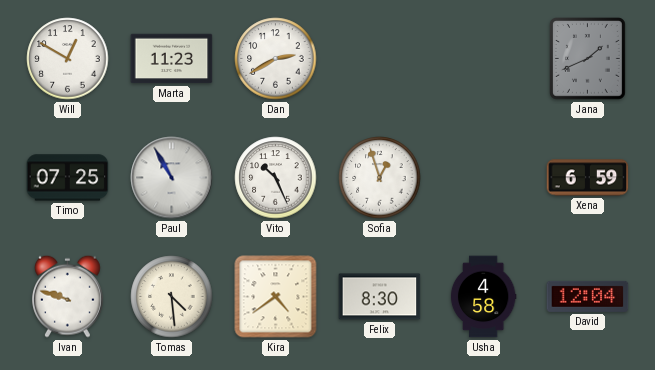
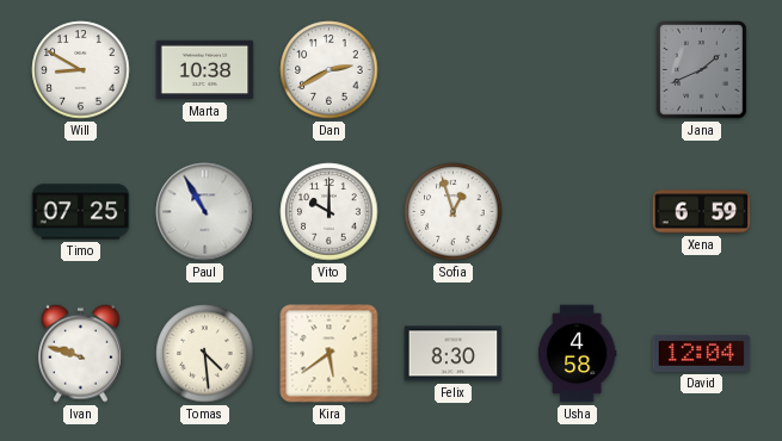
Will: 12:50 -> 8:50
Marta: 11:23 -> 10:38
Vito: 10:26 -> 10:00
Kira: 4:39 -> 5:39
